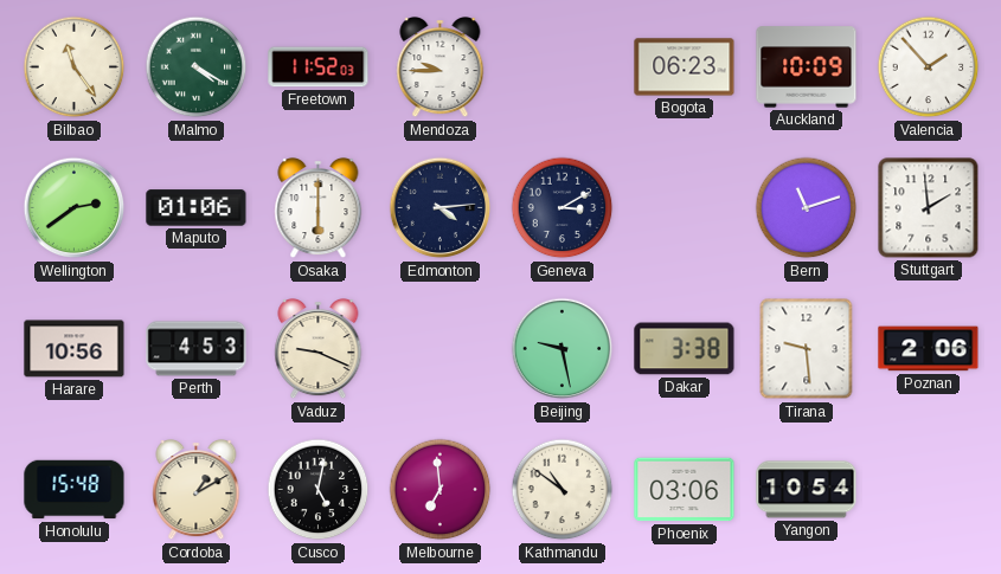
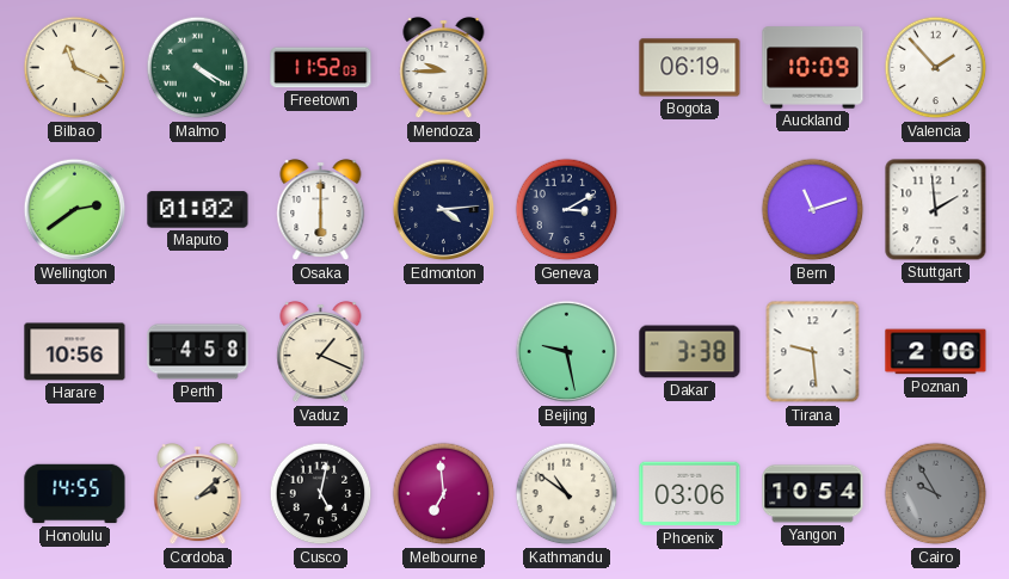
Bilbao: 11:24 -> 11:19
Bogota: 06:23 -> 06:19
Maputo: 01:06 -> 01:02
Perth: 4:53 -> 4:58
Vaduz: 9:19 -> 1:19
Honolulu: 15:48 -> 14:55
Cordoba: 1:10 -> 2:08
Cairo: none -> 9:55
